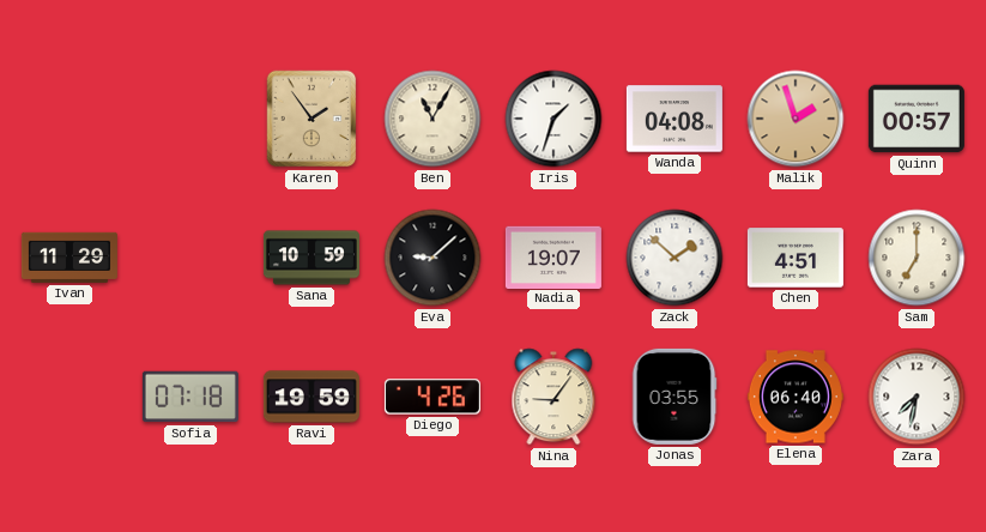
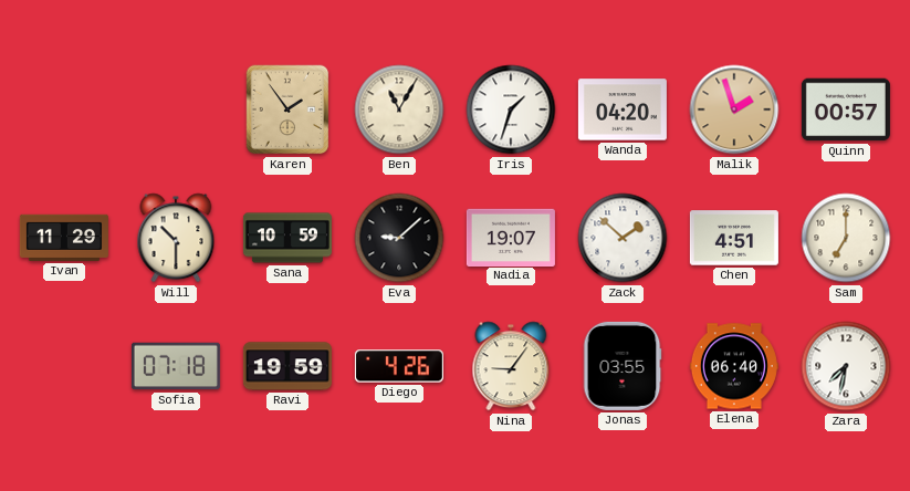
Wanda: 04:08 -> 04:20
Will: none -> 10:30
